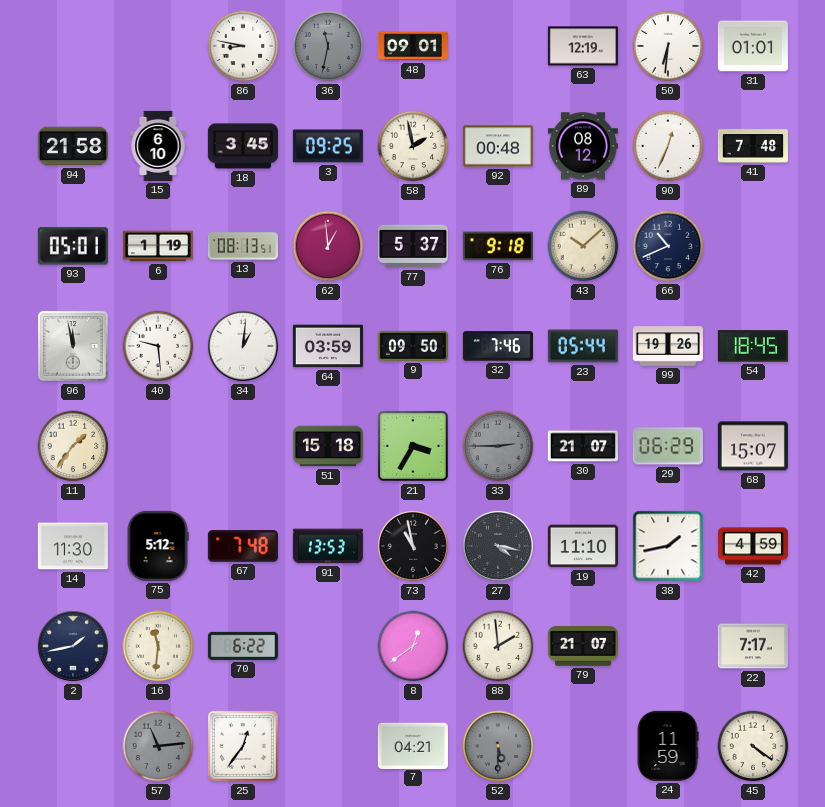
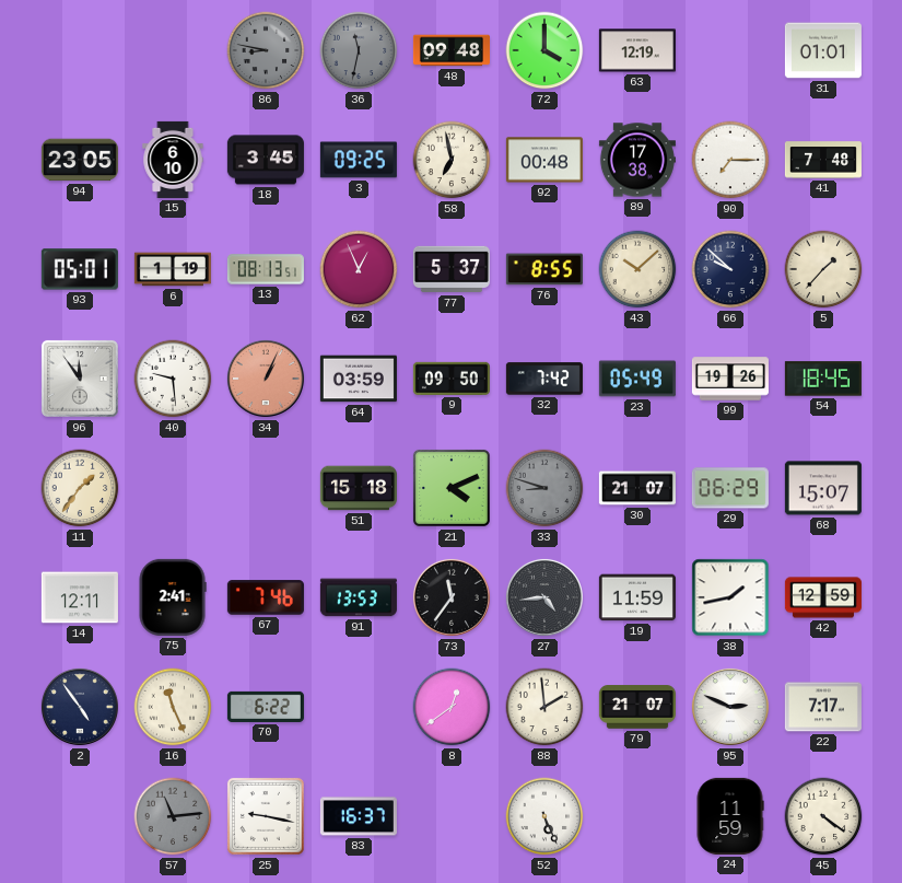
86 dial: white -> grey
48: 09:01 -> 09:48
72: none -> 4:00
50: 6:31 -> none
94: 21:58 -> 23:05
58: 1:58 -> 6:58
89: 08:12 -> 17:38
90: 12:34 -> 7:15
62: 12:59 -> 12:56
76: 9:18 -> 8:55
66: 10:41 -> 9:52
5: none -> 1:37
96: 11:58 -> 11:54
34: 1:01 -> 1:04
34 dial: white -> salmon
32: 7:46 -> 7:42
23: 05:44 -> 05:49
21: 3:35 -> 4:11
33: 2:45 -> 8:48
14: 11:30 -> 12:11
75: 5:12 -> 2:41
67: 7:48 -> 7:46
73: 10:58 -> 11:36
27: 4:17 -> 4:44
19: 11:10 -> 11:59
42: 4:59 -> 12:59
2: 1:43 -> 4:54
16: 11:31 -> 11:26
95: none -> 2:49
25: 12:36 -> 9:17
83: none -> 16:37
7: 04:21 -> none
52: 5:30 -> 5:26
52 dial: grey -> white
